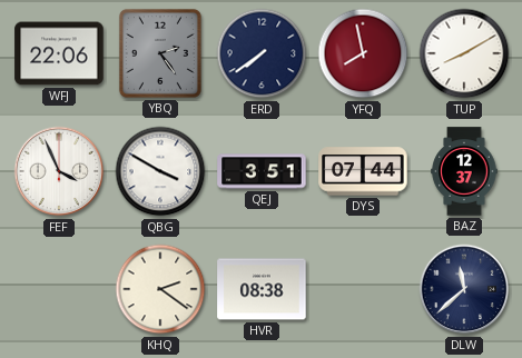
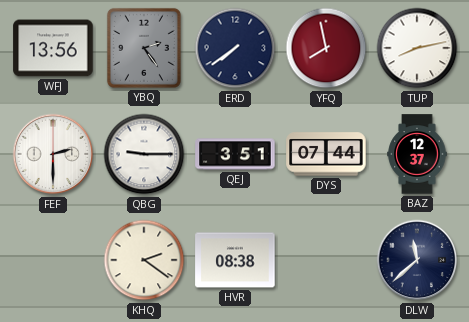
WFJ: 22:06 -> 13:56
TUP: 8:10 -> 8:13
FEF: 3:56 -> 2:30
QBG: 3:50 -> 9:15
